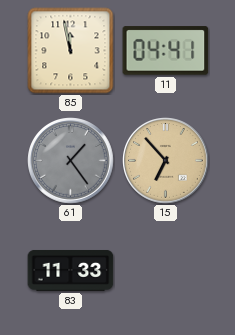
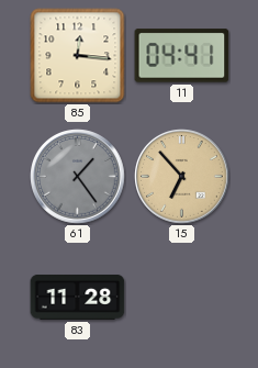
85: 11:58 -> 12:16
83: 11:33 -> 11:28
